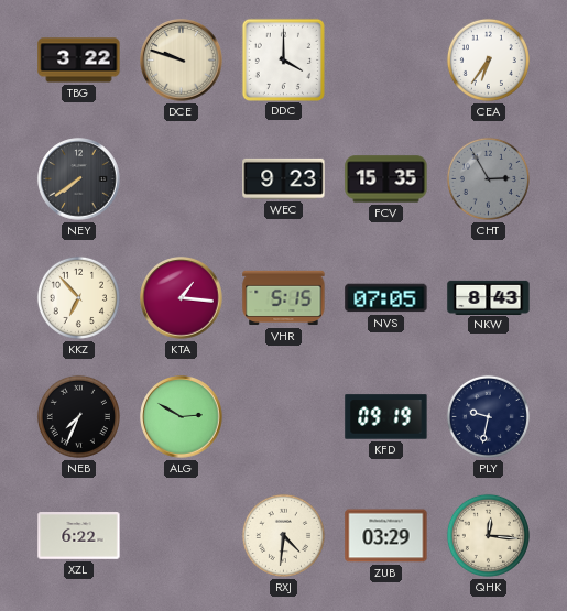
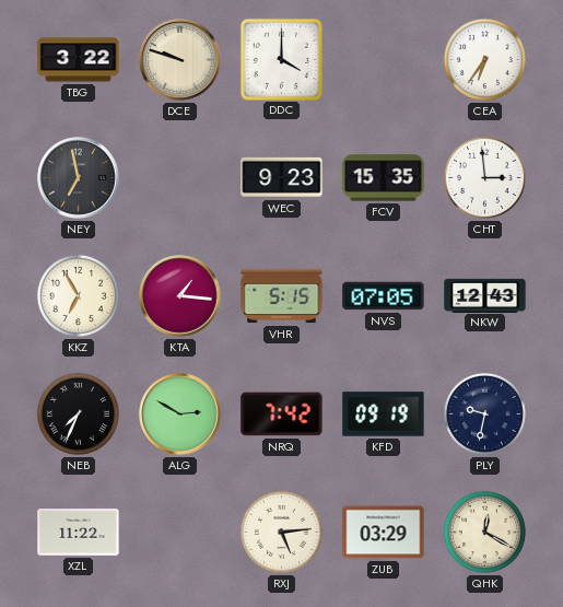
NEY: 7:39 -> 6:58
CHT: 2:55 -> 2:59
CHT dial: grey -> white
KKZ: 6:53 -> 6:55
NKW: 8:43 -> 12:43
NRQ: none -> 7:42
XZL: 6:22 -> 11:22
RXJ: 4:31 -> 5:14
QHK: 12:16 -> 12:20
